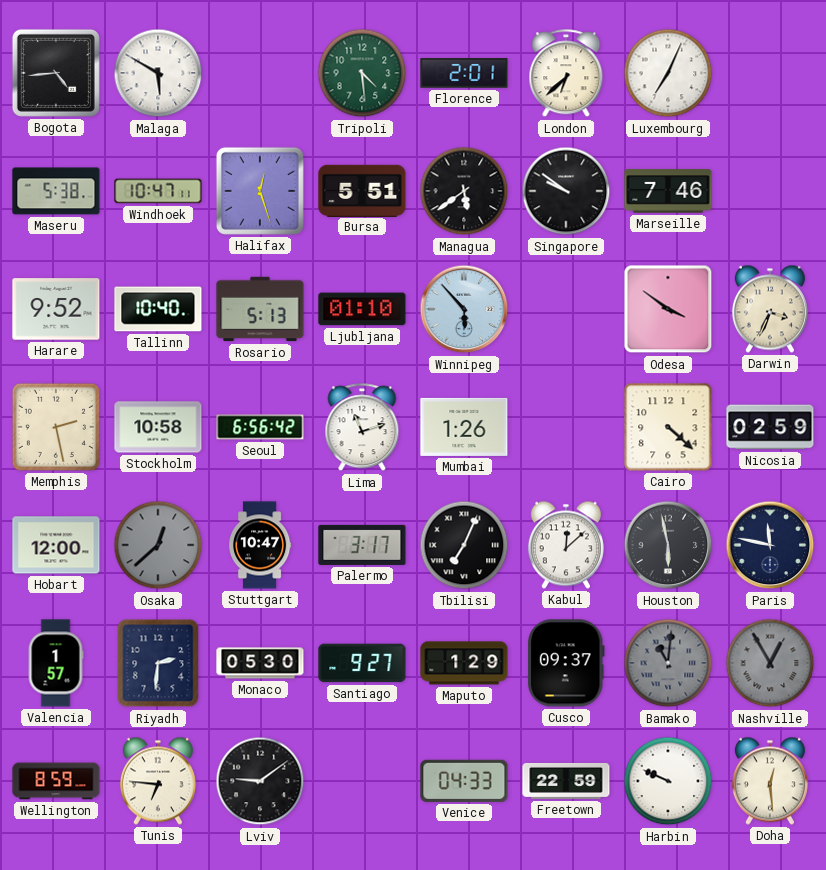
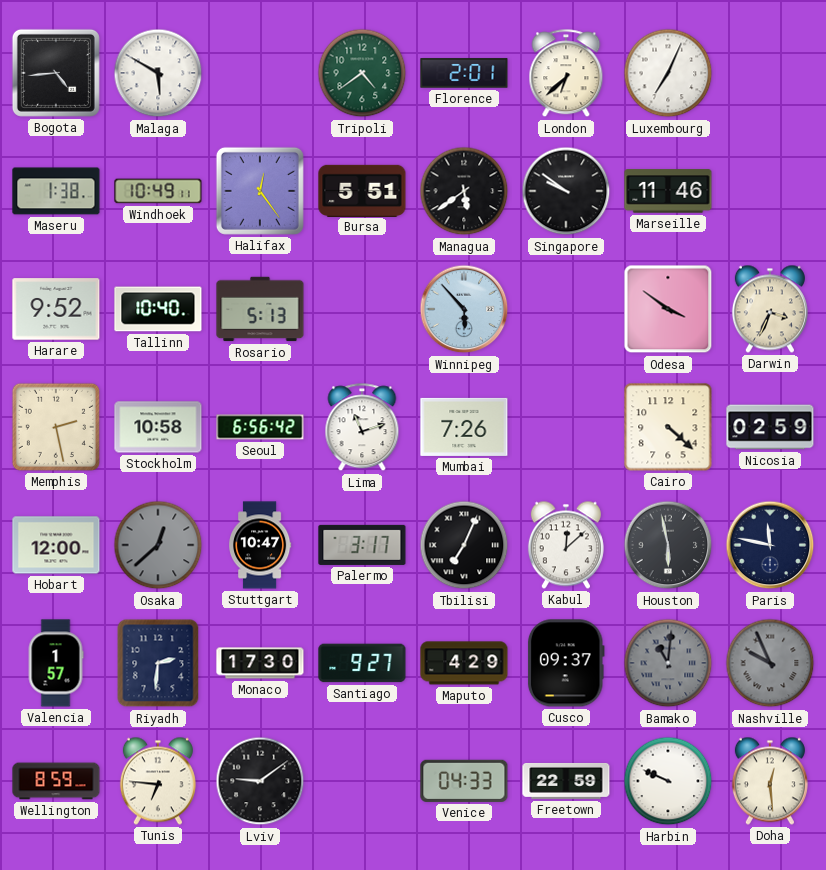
Tripoli: 4:29 -> 4:39
Maseru: 5:38 -> 1:38
Windhoek: 10:47 -> 10:49
Halifax: 12:27 -> 12:24
Marseille: 7:46 -> 11:46
Ljubljana: 01:10 -> none
Mumbai: 1:26 -> 7:26
Monaco: 05:30 -> 17:30
Maputo: 1:29 -> 4:29
Nashville: 12:55 -> 9:56
